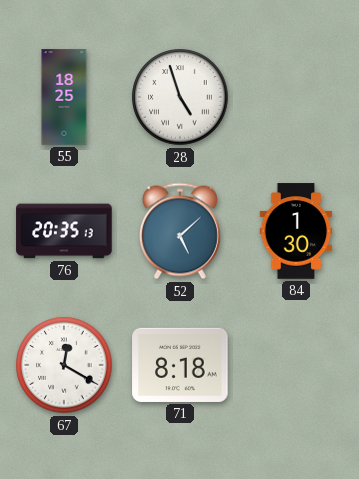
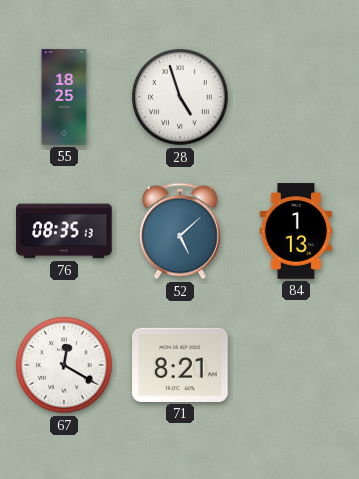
76: 20:35 -> 08:35
84: 1:30 -> 1:13
71: 8:18 -> 8:21
